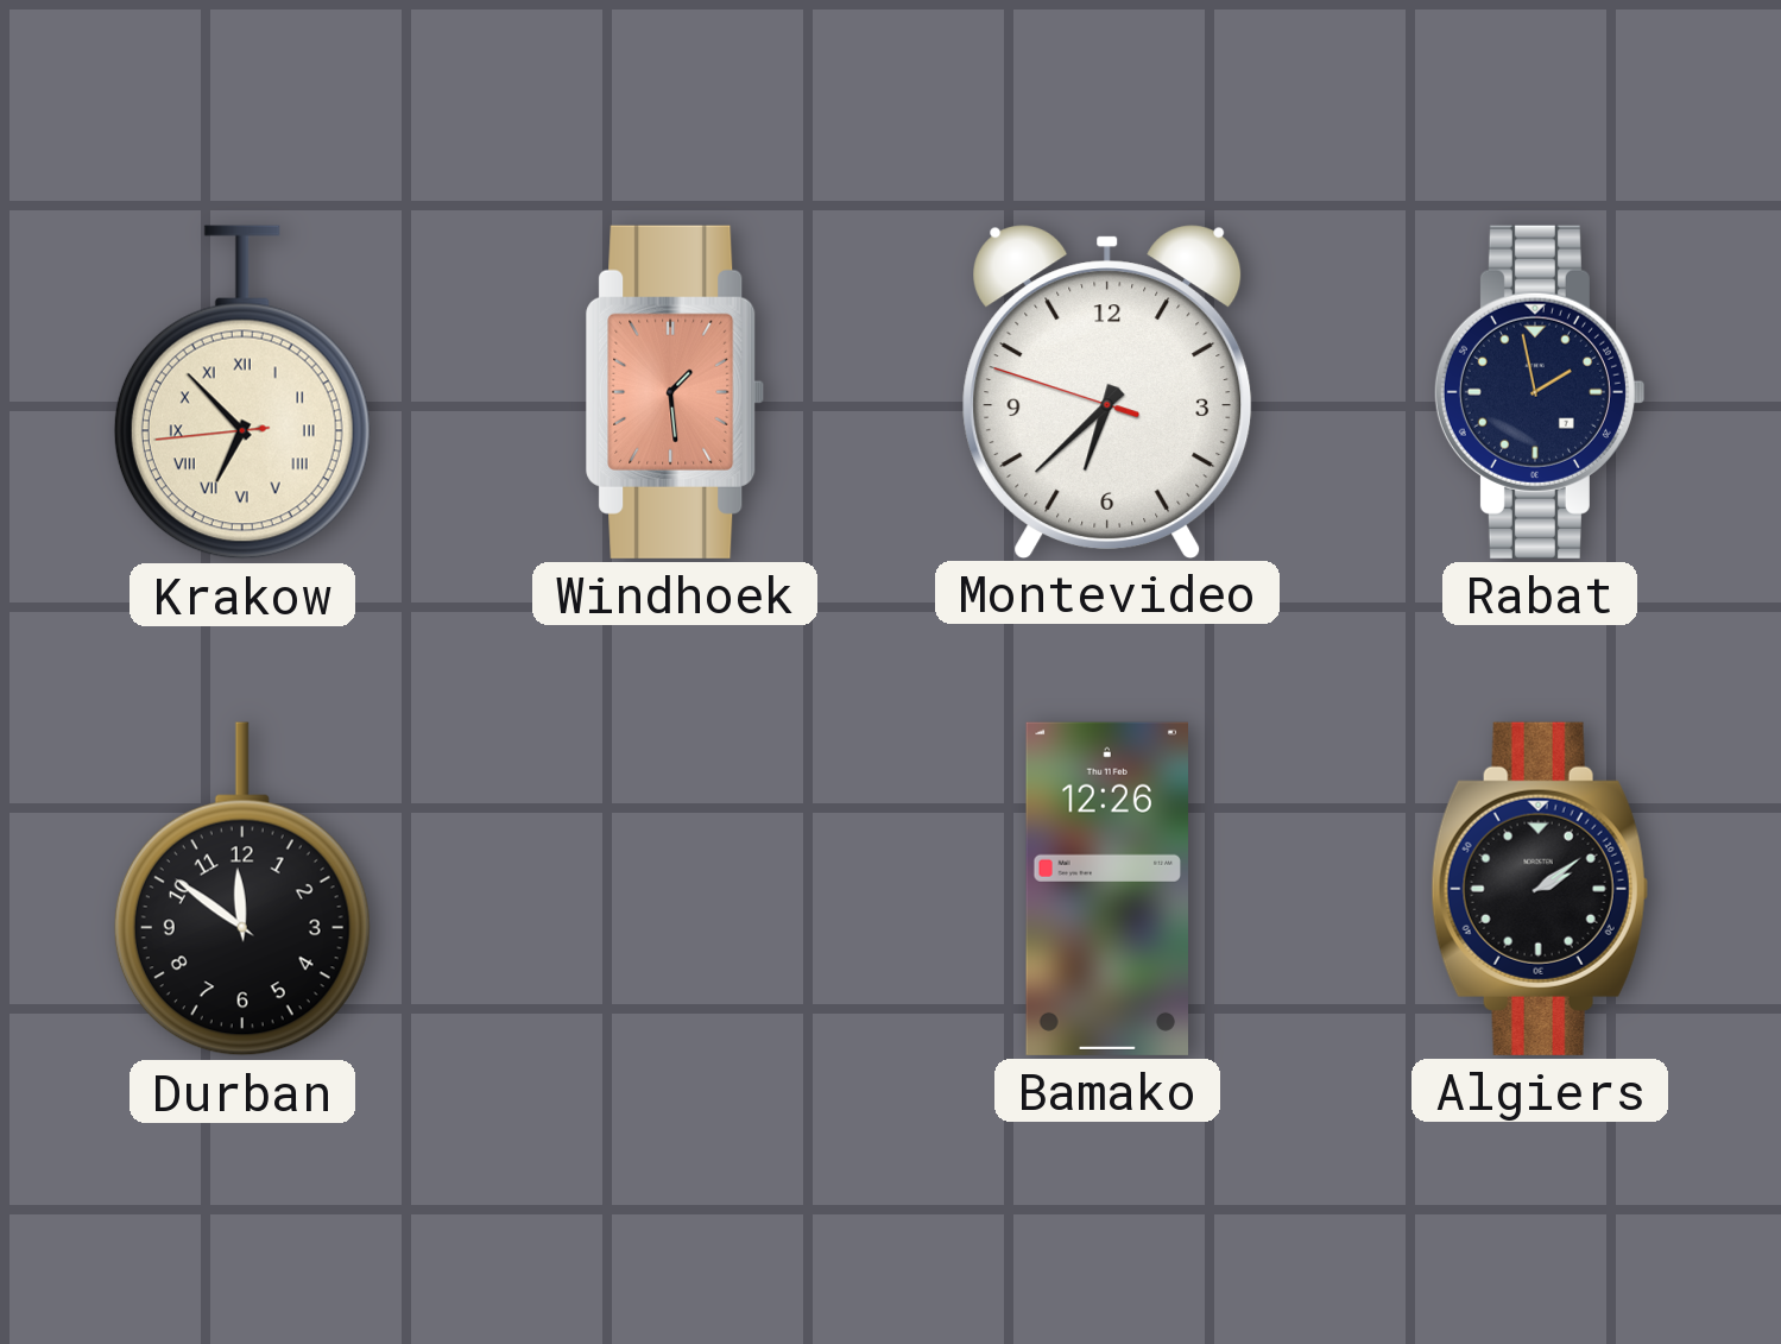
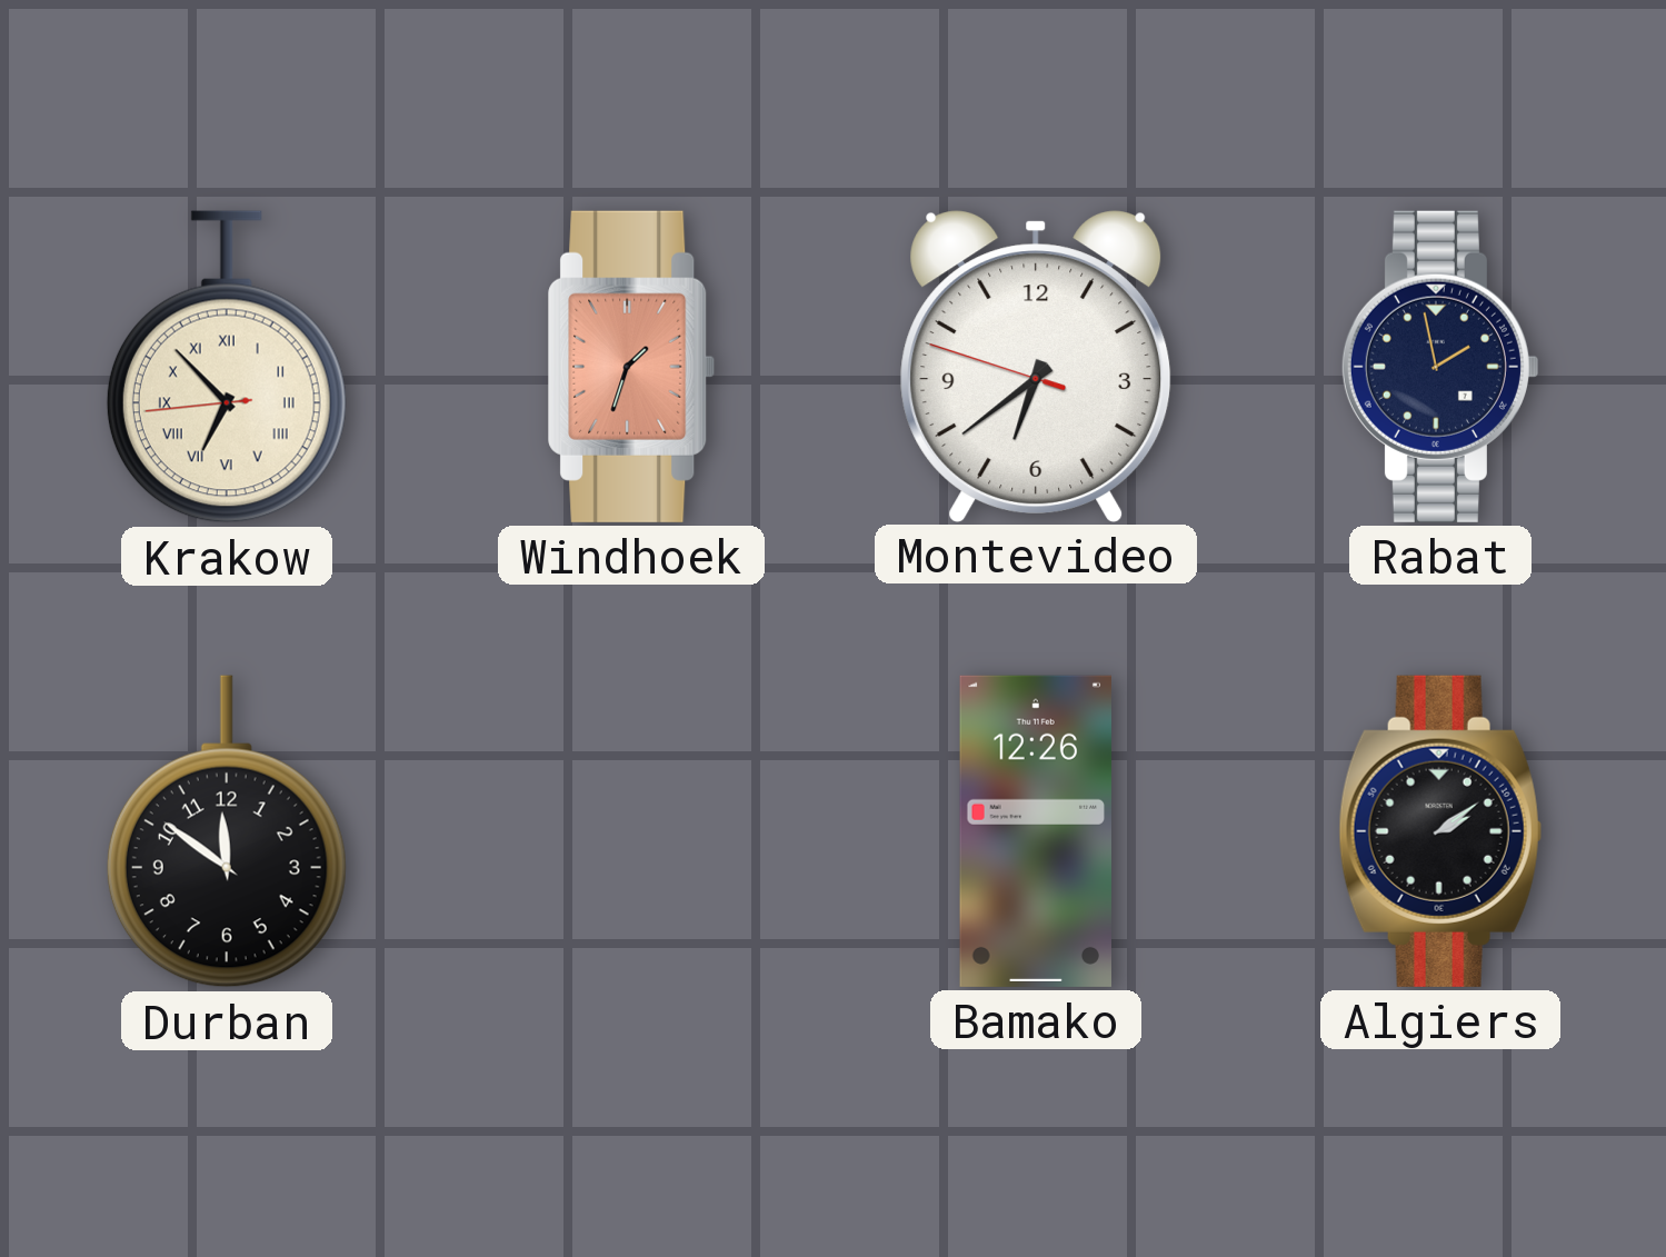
Windhoek: 1:29 -> 1:33
Montevideo: 6:37 -> 6:38
